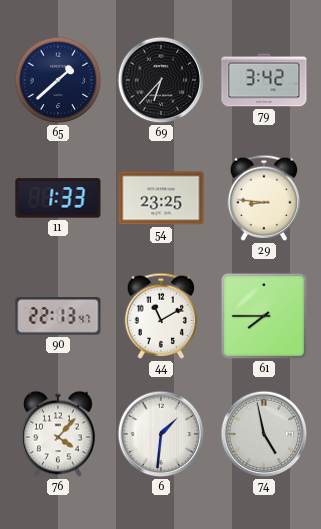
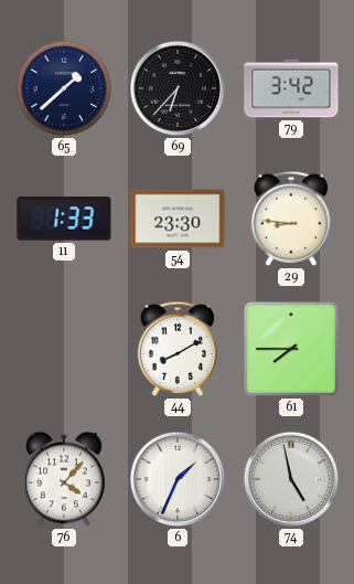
54: 23:25 -> 23:30
90: 22:13 -> none
44: 11:10 -> 8:10
6: 1:31 -> 1:34
